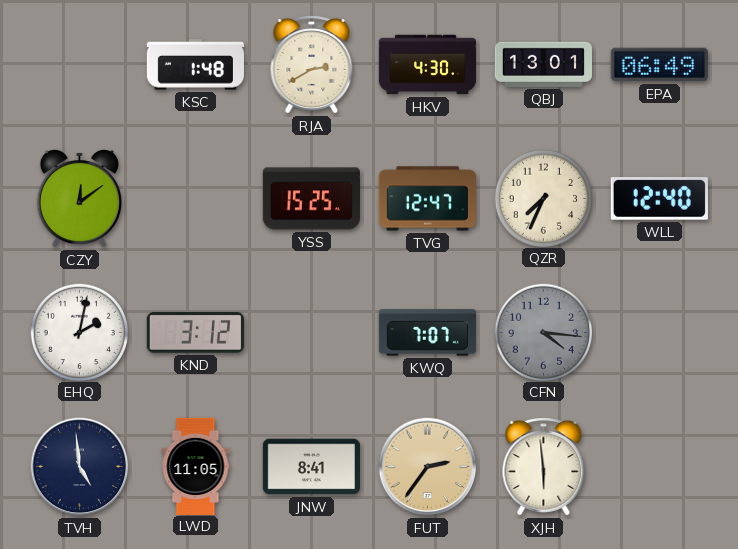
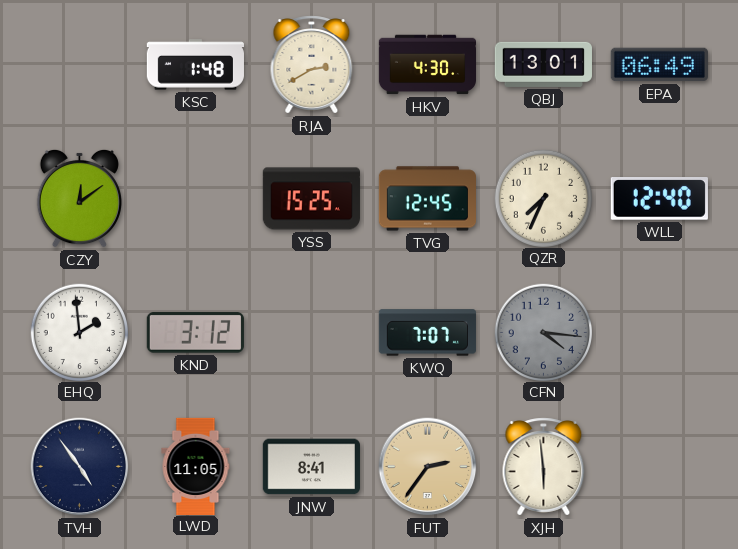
TVG: 12:47 -> 12:45
EHQ: 2:02 -> 1:59
TVH: 4:59 -> 4:54
